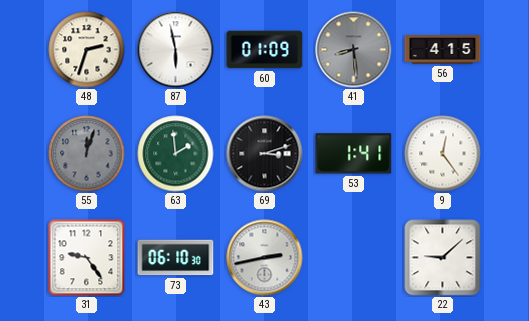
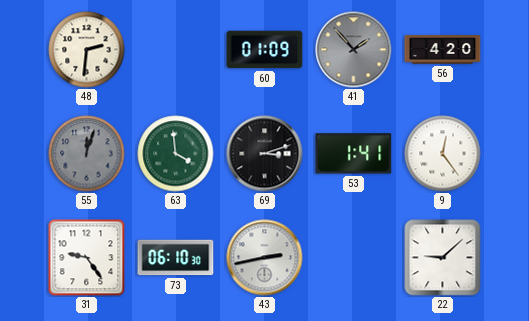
48: 2:33 -> 2:31
87: 5:58 -> none
41: 8:29 -> 1:53
56: 4:15 -> 4:20
63: 1:59 -> 3:59
